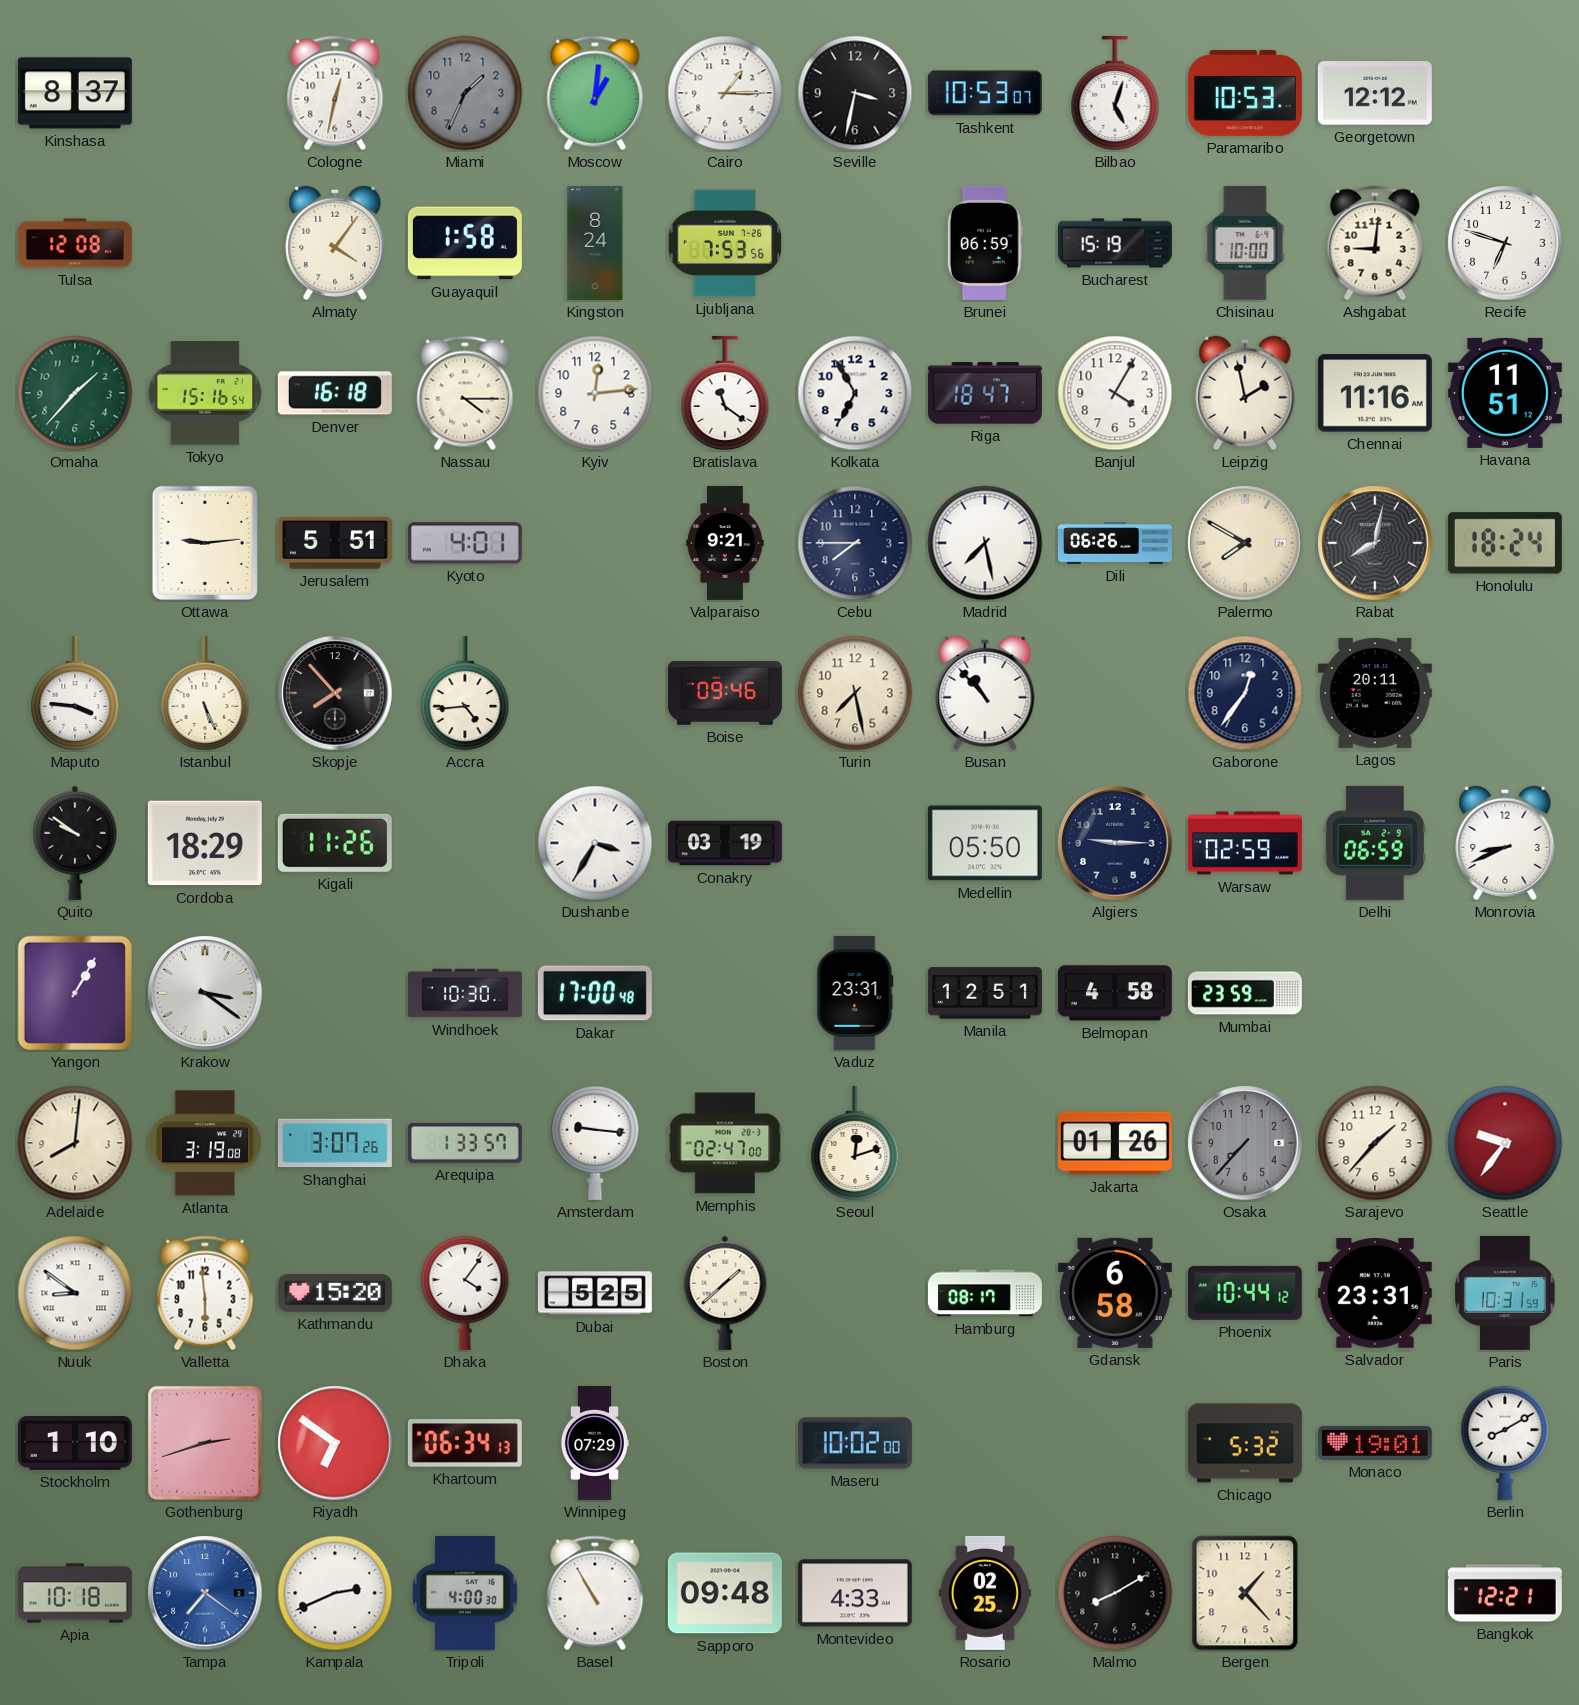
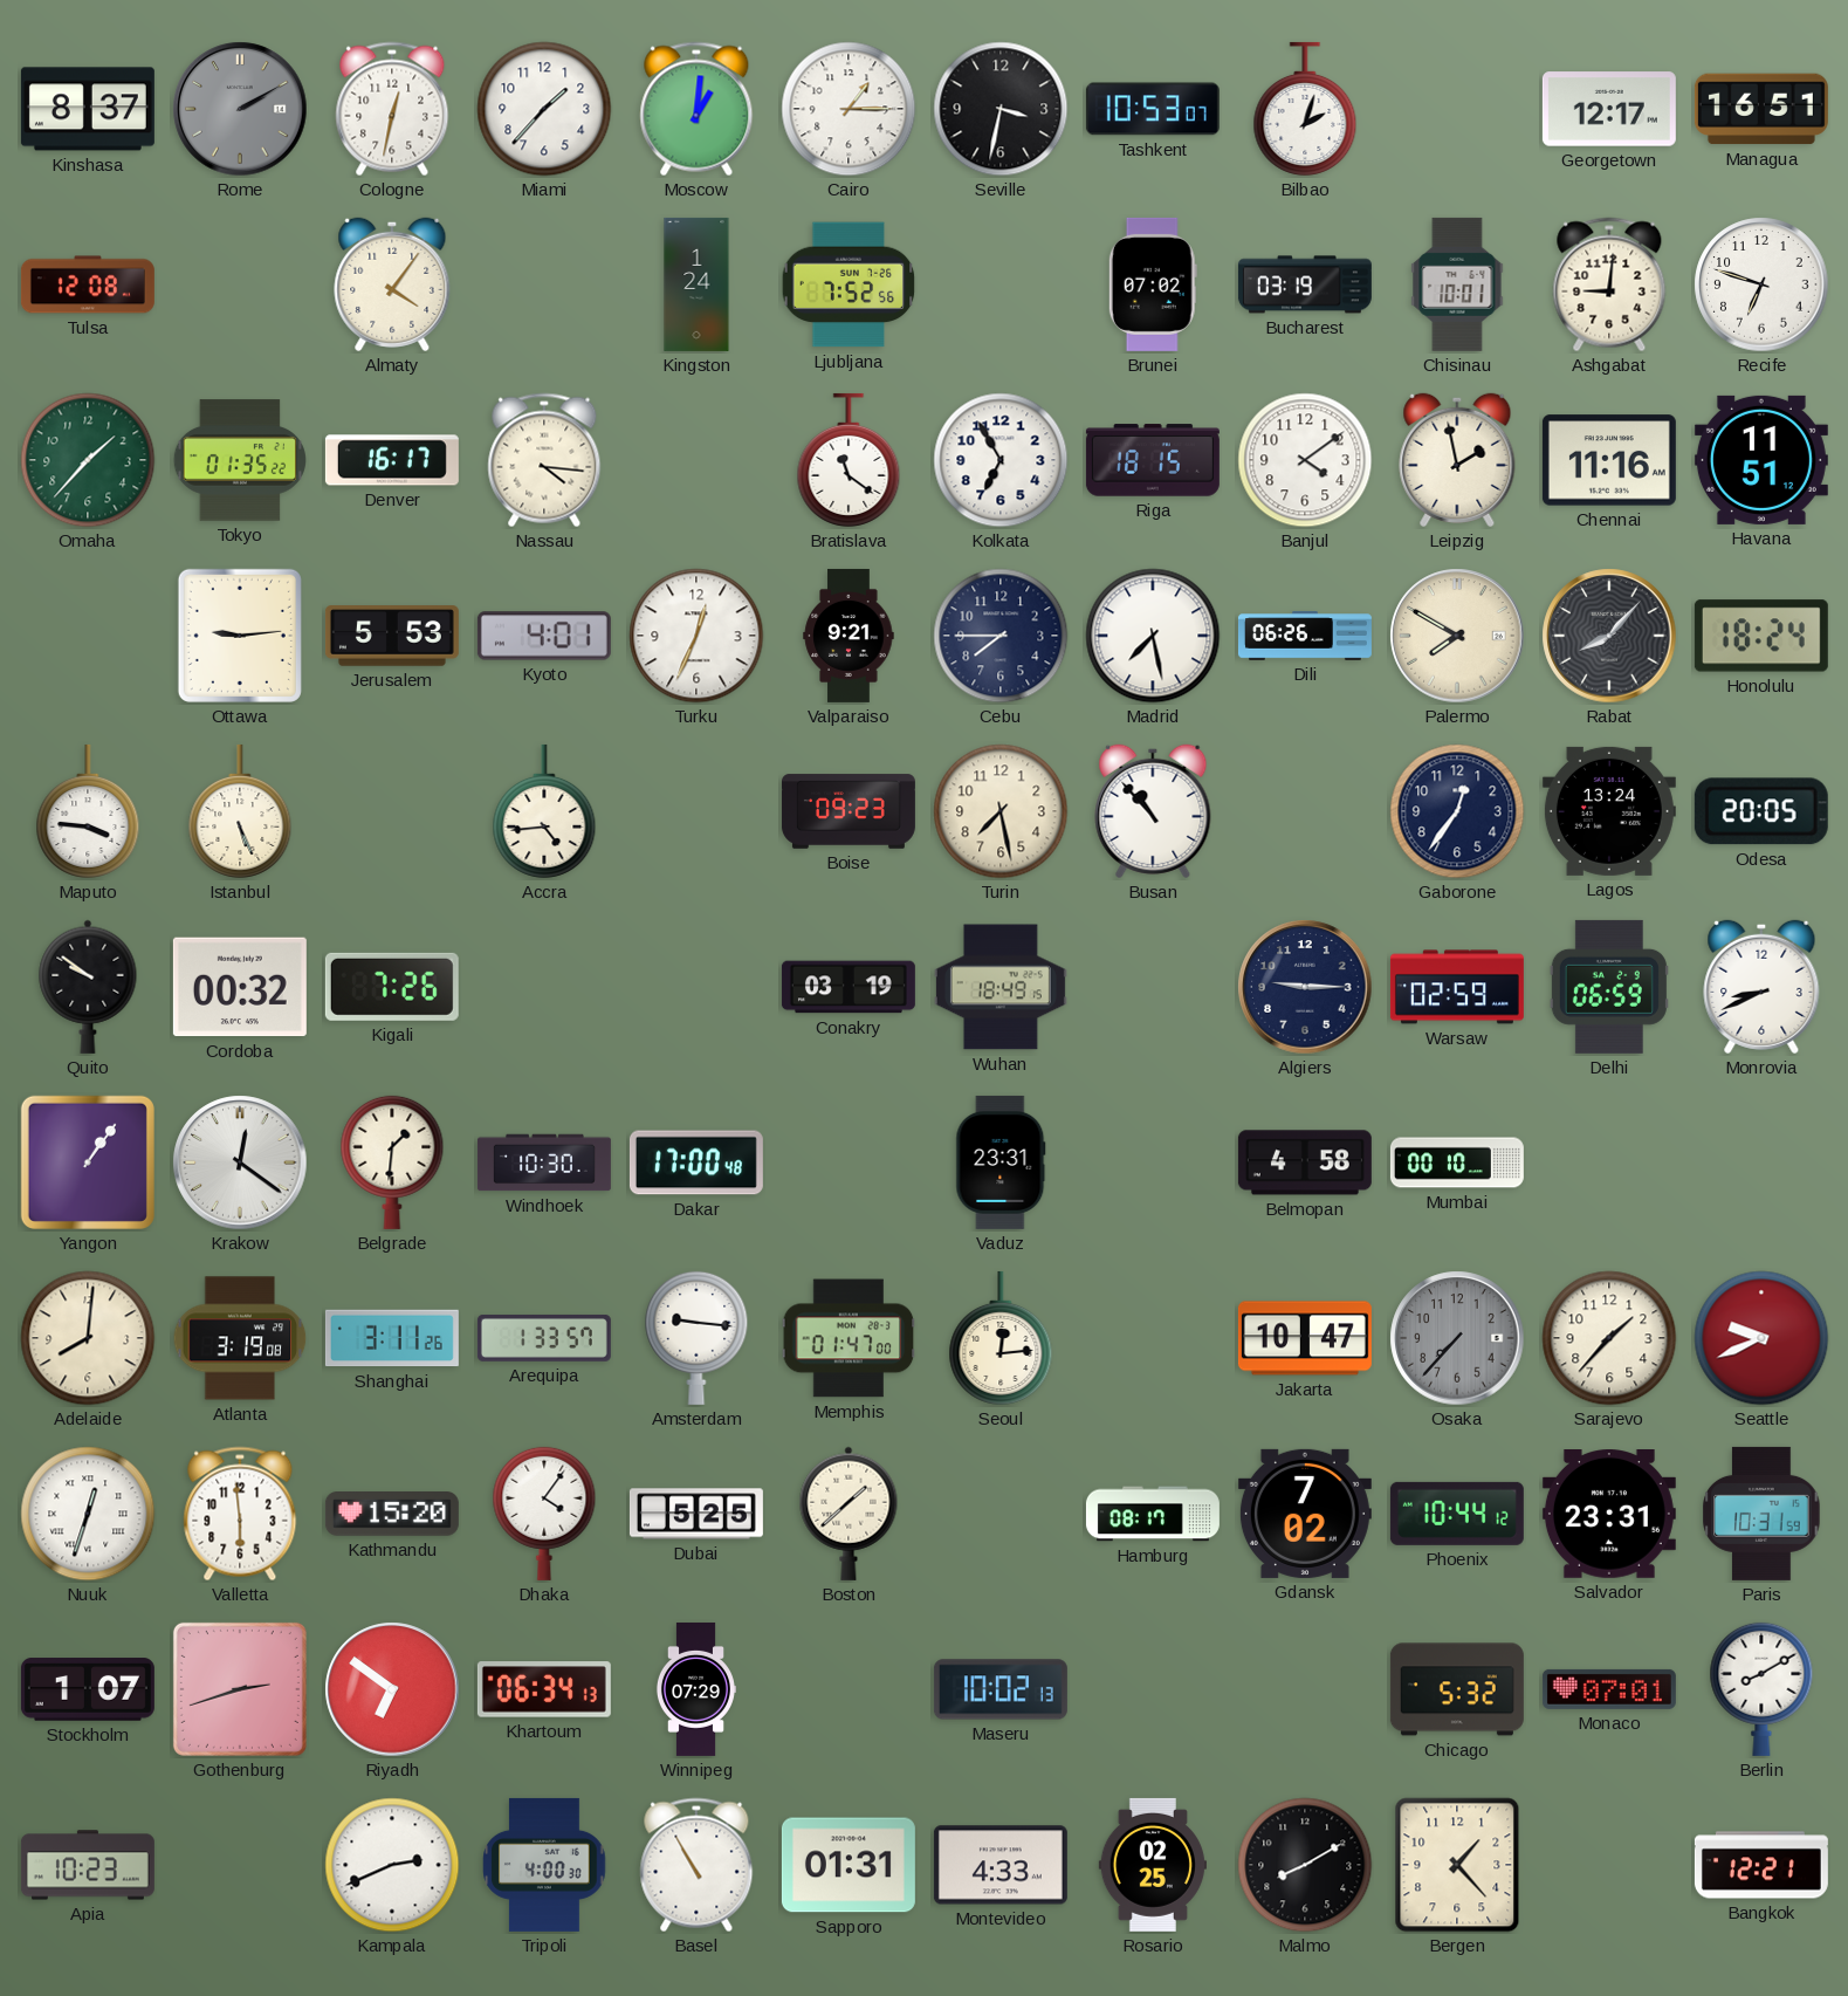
Rome: none -> 2:10
Miami: 1:34 -> 1:37
Miami dial: grey -> white
Bilbao: 5:03 -> 2:03
Paramaribo: 10:53 -> none
Georgetown: 12:12 -> 12:17
Managua: none -> 16:51
Guayaquil: 1:58 -> none
Kingston: 8:24 -> 1:24
Ljubljana: 7:53 -> 7:52
Brunei: 06:59 -> 07:02
Bucharest: 15:19 -> 03:19
Chisinau: 10:00 -> 10:01
Tokyo: 15:16 -> 01:35
Denver: 16:18 -> 16:17
Nassau: 4:15 -> 4:16
Kyiv: 12:14 -> none
Riga: 18:47 -> 18:15
Banjul: 4:05 -> 4:09
Jerusalem: 5:51 -> 5:53
Turku: none -> 12:34
Rabat: 8:02 -> 8:07
Skopje: 7:53 -> none
Boise: 09:46 -> 09:23
Lagos: 20:11 -> 13:24
Odesa: none -> 20:05
Cordoba: 18:29 -> 00:32
Kigali: 11:26 -> 7:26
Dushanbe: 3:35 -> none
Wuhan: none -> 18:49
Medellin: 05:50 -> none
Yangon: 1:05 -> 1:06
Krakow: 3:21 -> 12:21
Belgrade: none -> 1:31
Manila: 12:51 -> none
Mumbai: 23:59 -> 00:10
Shanghai: 3:07 -> 3:11
Memphis: 02:47 -> 01:47
Seoul: 12:12 -> 12:14
Jakarta: 01:26 -> 10:47
Seattle: 9:36 -> 9:41
Nuuk: 8:51 -> 12:33
Gdansk: 6:58 -> 7:02
Stockholm: 1:10 -> 1:07
Maseru: 10:02:00 -> 10:02:13
Monaco: 19:01 -> 07:01
Apia: 10:18 -> 10:23
Tampa: 7:21 -> none
Sapporo: 09:48 -> 01:31
